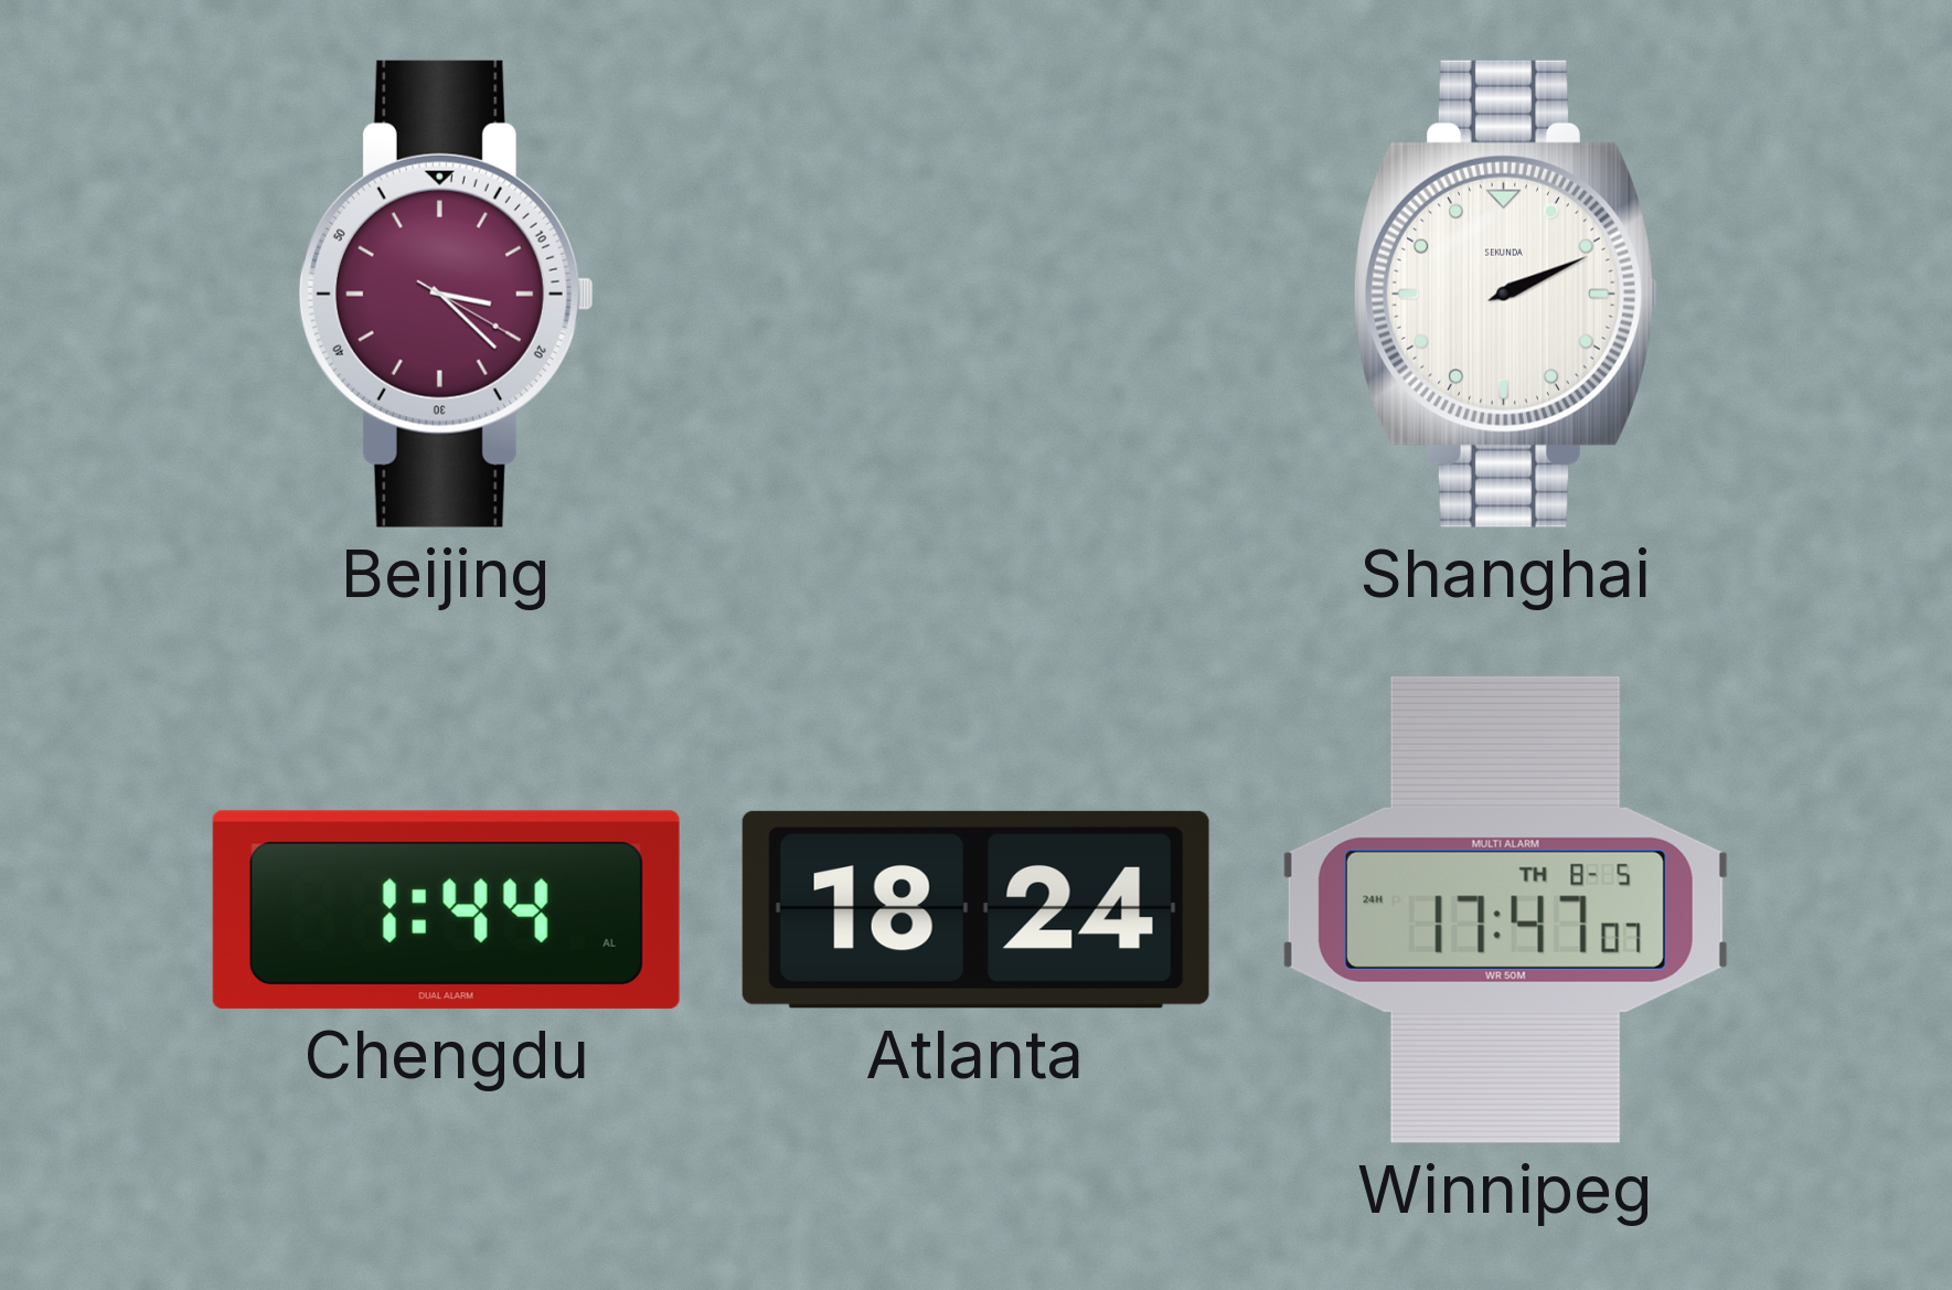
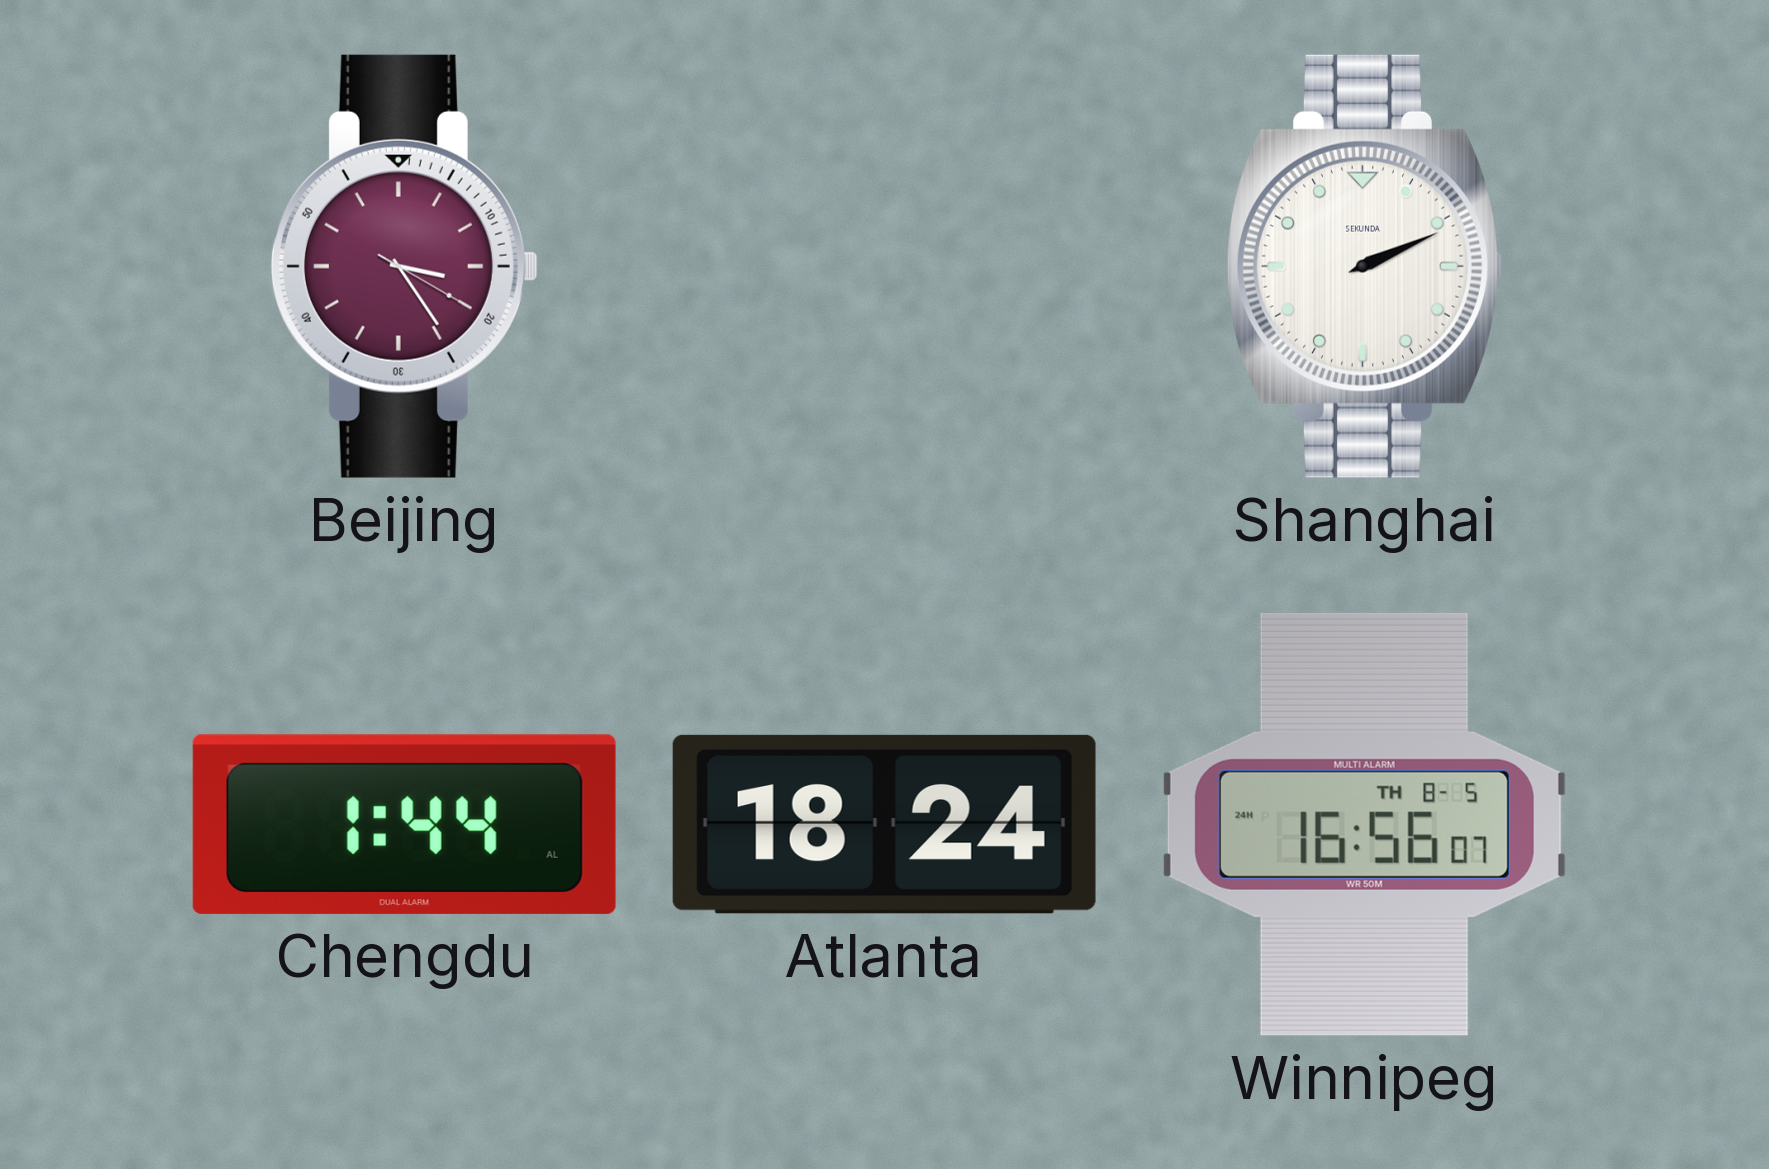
Beijing: 3:22 -> 3:24
Winnipeg: 17:47 -> 16:56
